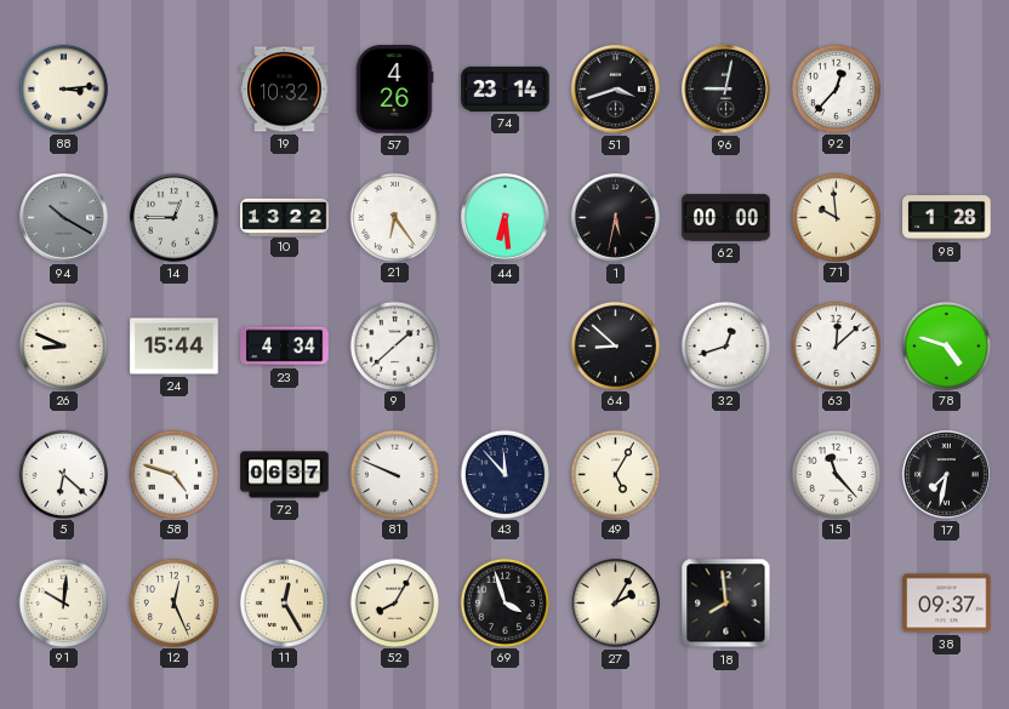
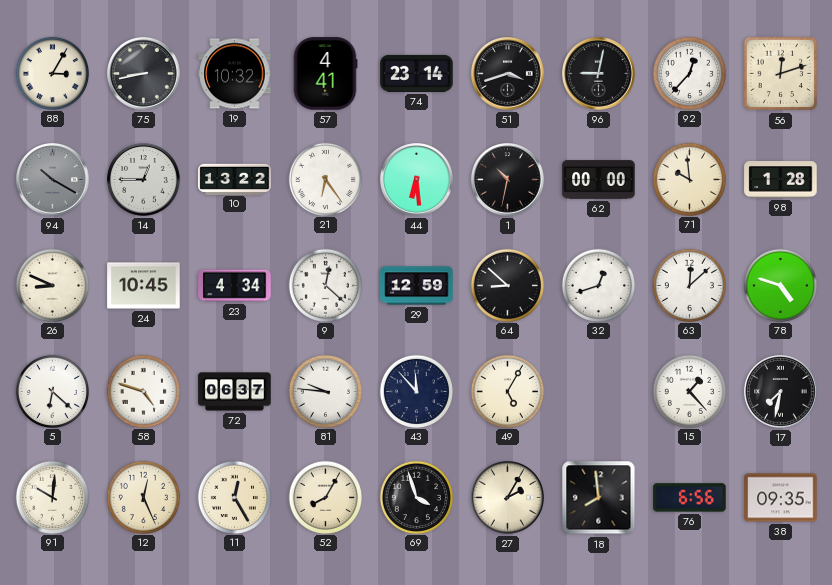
88: 3:14 -> 3:05
75: none -> 8:43
57: 4:26 -> 4:41
56: none -> 12:12
1: 5:32 -> 10:32
24: 15:44 -> 10:45
9: 1:38 -> 12:22
29: none -> 12:59
81: 9:49 -> 9:46
15: 11:23 -> 1:23
76: none -> 6:56
38: 09:37 -> 09:35
